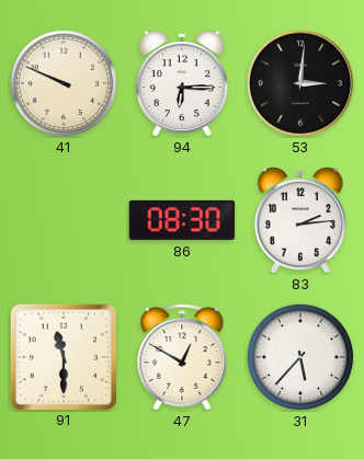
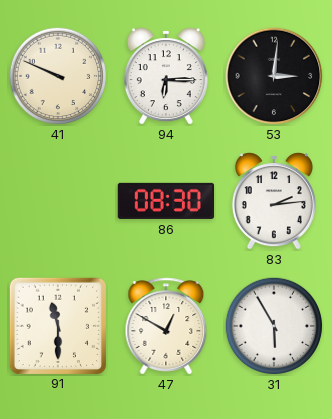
31: 5:37 -> 5:55
